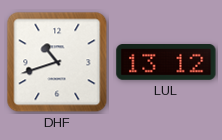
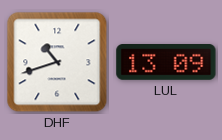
LUL: 13:12 -> 13:09
